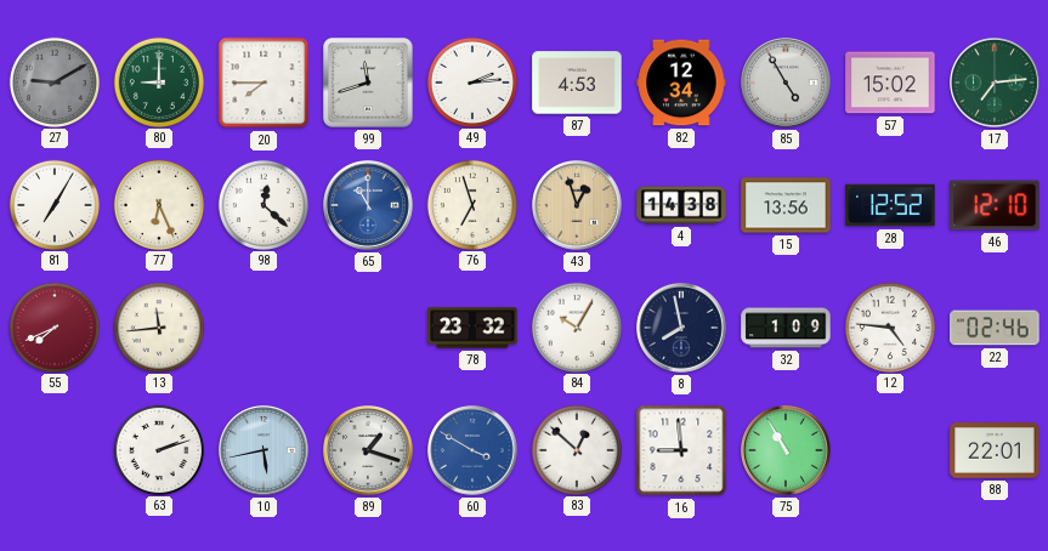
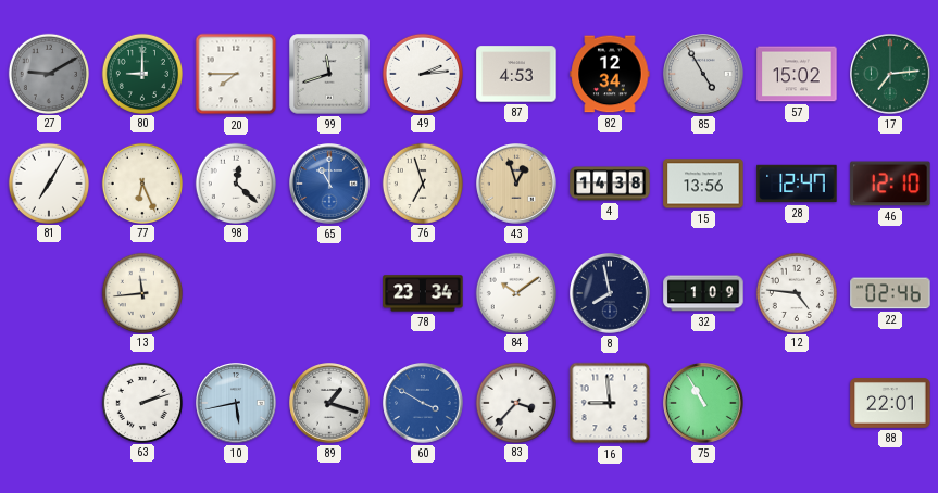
28: 12:52 -> 12:47
55: 7:41 -> none
78: 23:32 -> 23:34
84: 10:05 -> 10:09
83: 12:52 -> 3:37
